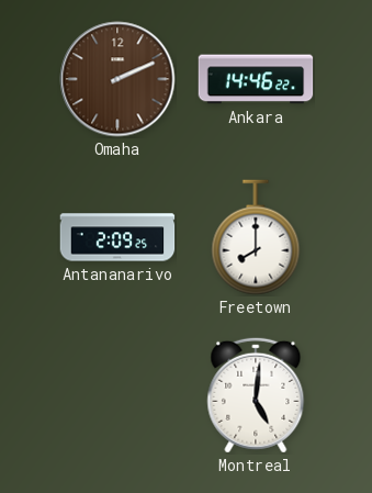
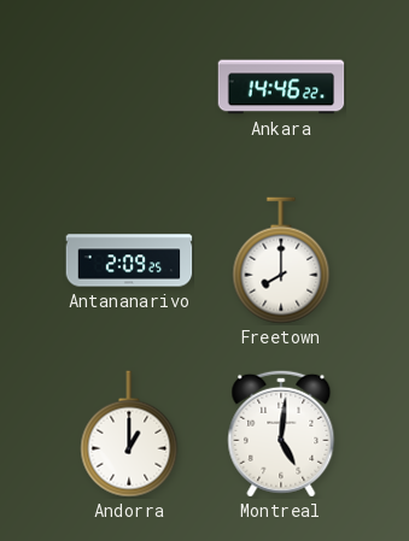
Omaha: 2:11 -> none
Andorra: none -> 1:00
